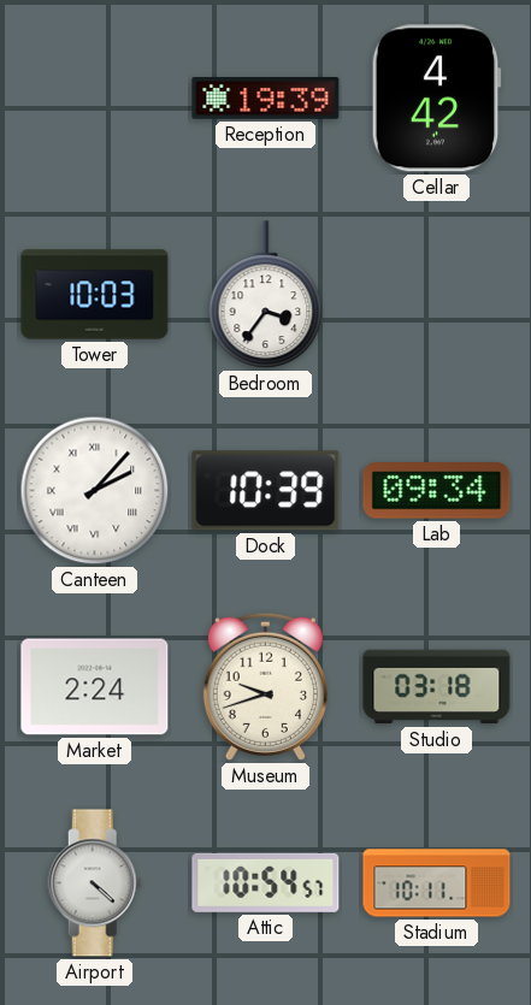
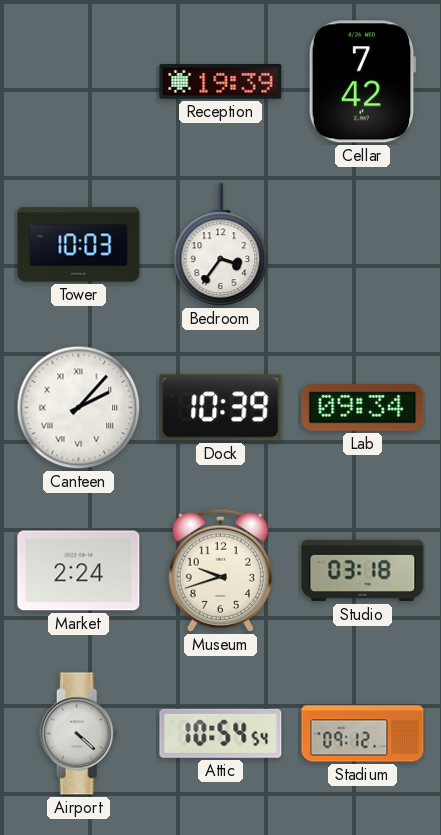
Cellar: 4:42 -> 7:42
Attic: 10:54:57 -> 10:54:54
Stadium: 10:11 -> 09:12
